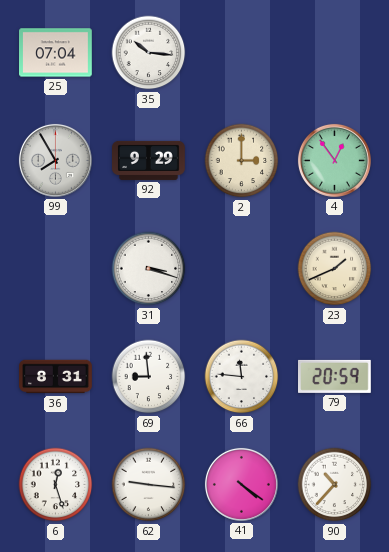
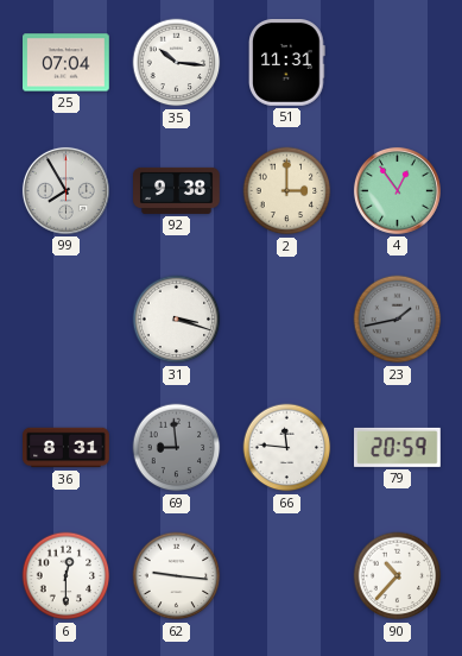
51: none -> 11:31
92: 9:29 -> 9:38
23: 1:41 -> 1:43
23 dial: cream -> grey
69 dial: white -> grey
6: 12:27 -> 12:30
41: 4:21 -> none
